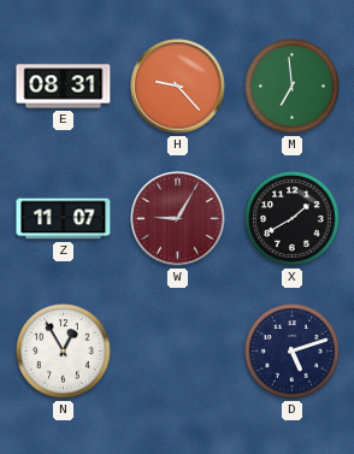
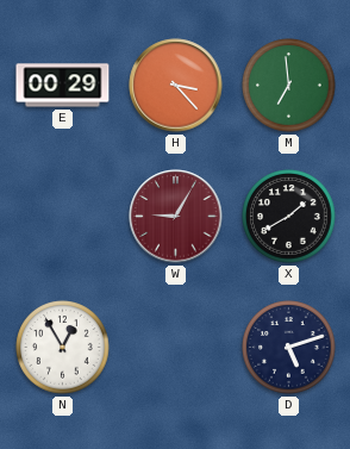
E: 08:31 -> 00:29
H: 9:23 -> 3:23
Z: 11:07 -> none
